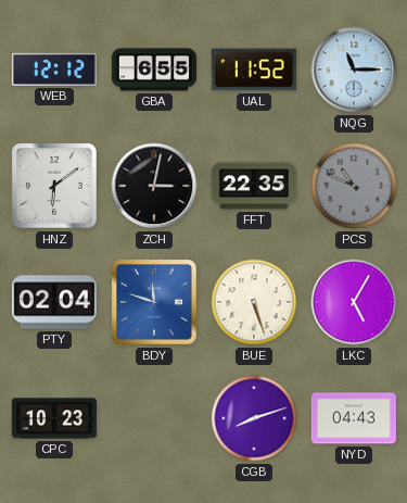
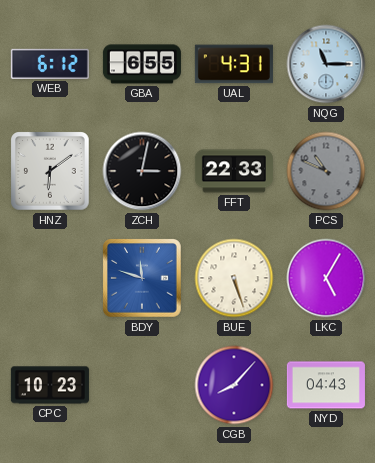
WEB: 12:12 -> 6:12
UAL: 11:52 -> 4:31
FFT: 22:35 -> 22:33
PTY: 02:04 -> none
CGB: 8:12 -> 8:07
